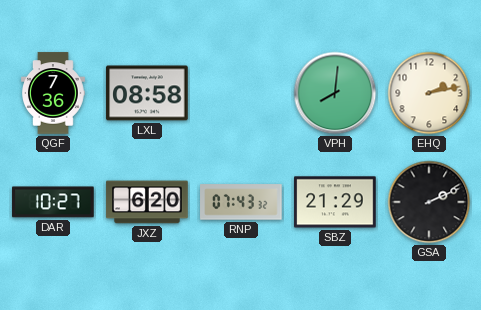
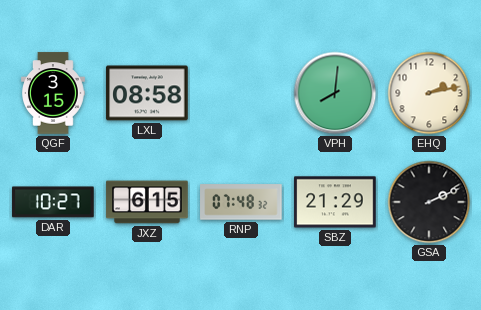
QGF: 7:36 -> 3:15
JXZ: 6:20 -> 6:15
RNP: 07:43 -> 07:48
